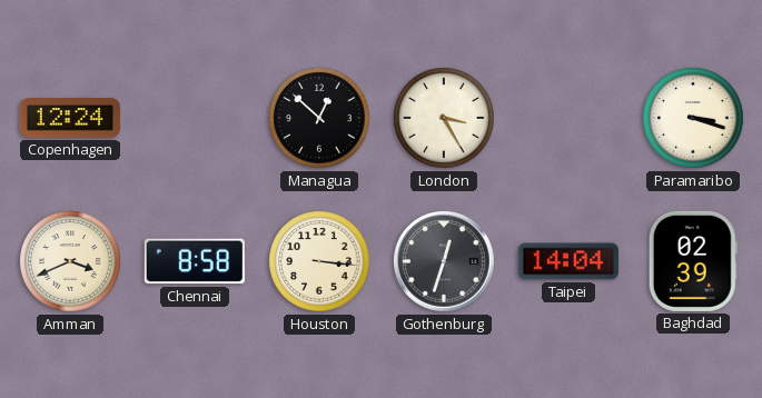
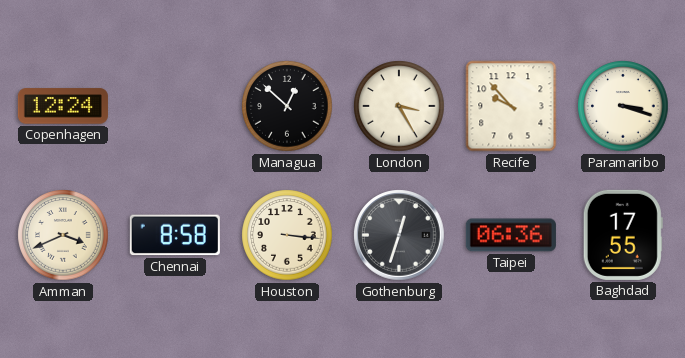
Recife: none -> 9:53
Taipei: 14:04 -> 06:36
Baghdad: 02:39 -> 17:55
